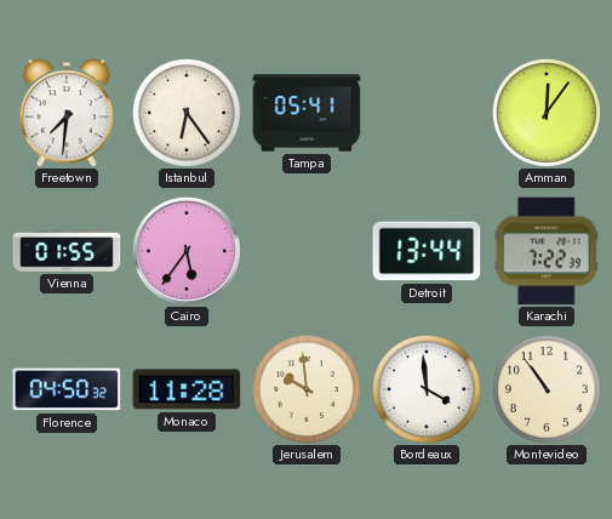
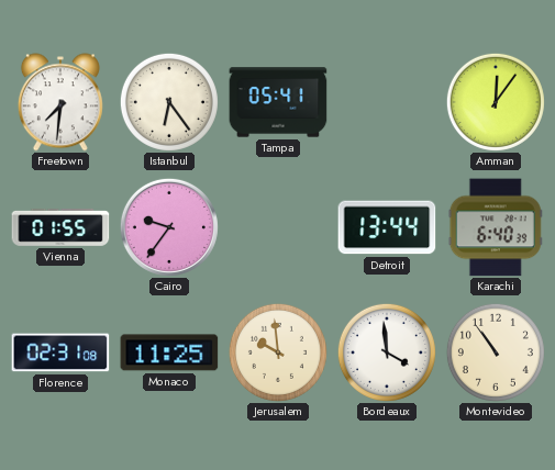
Cairo: 5:36 -> 9:36
Karachi: 7:22 -> 6:40
Florence: 04:50 -> 02:31
Monaco: 11:28 -> 11:25
